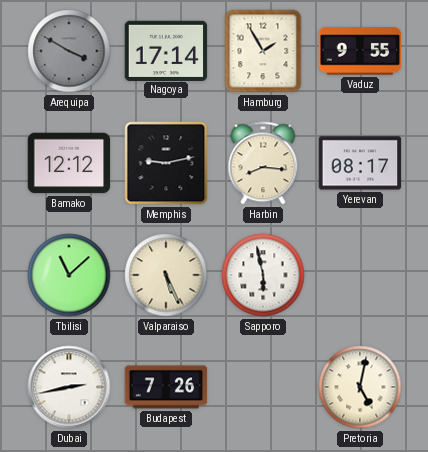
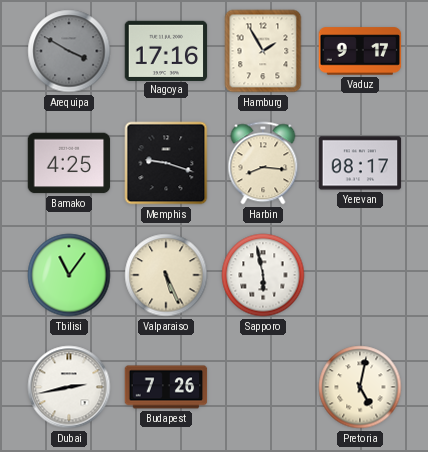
Nagoya: 17:14 -> 17:16
Vaduz: 9:55 -> 9:17
Bamako: 12:12 -> 4:25
Memphis: 9:13 -> 9:18
Tbilisi: 11:08 -> 11:06
